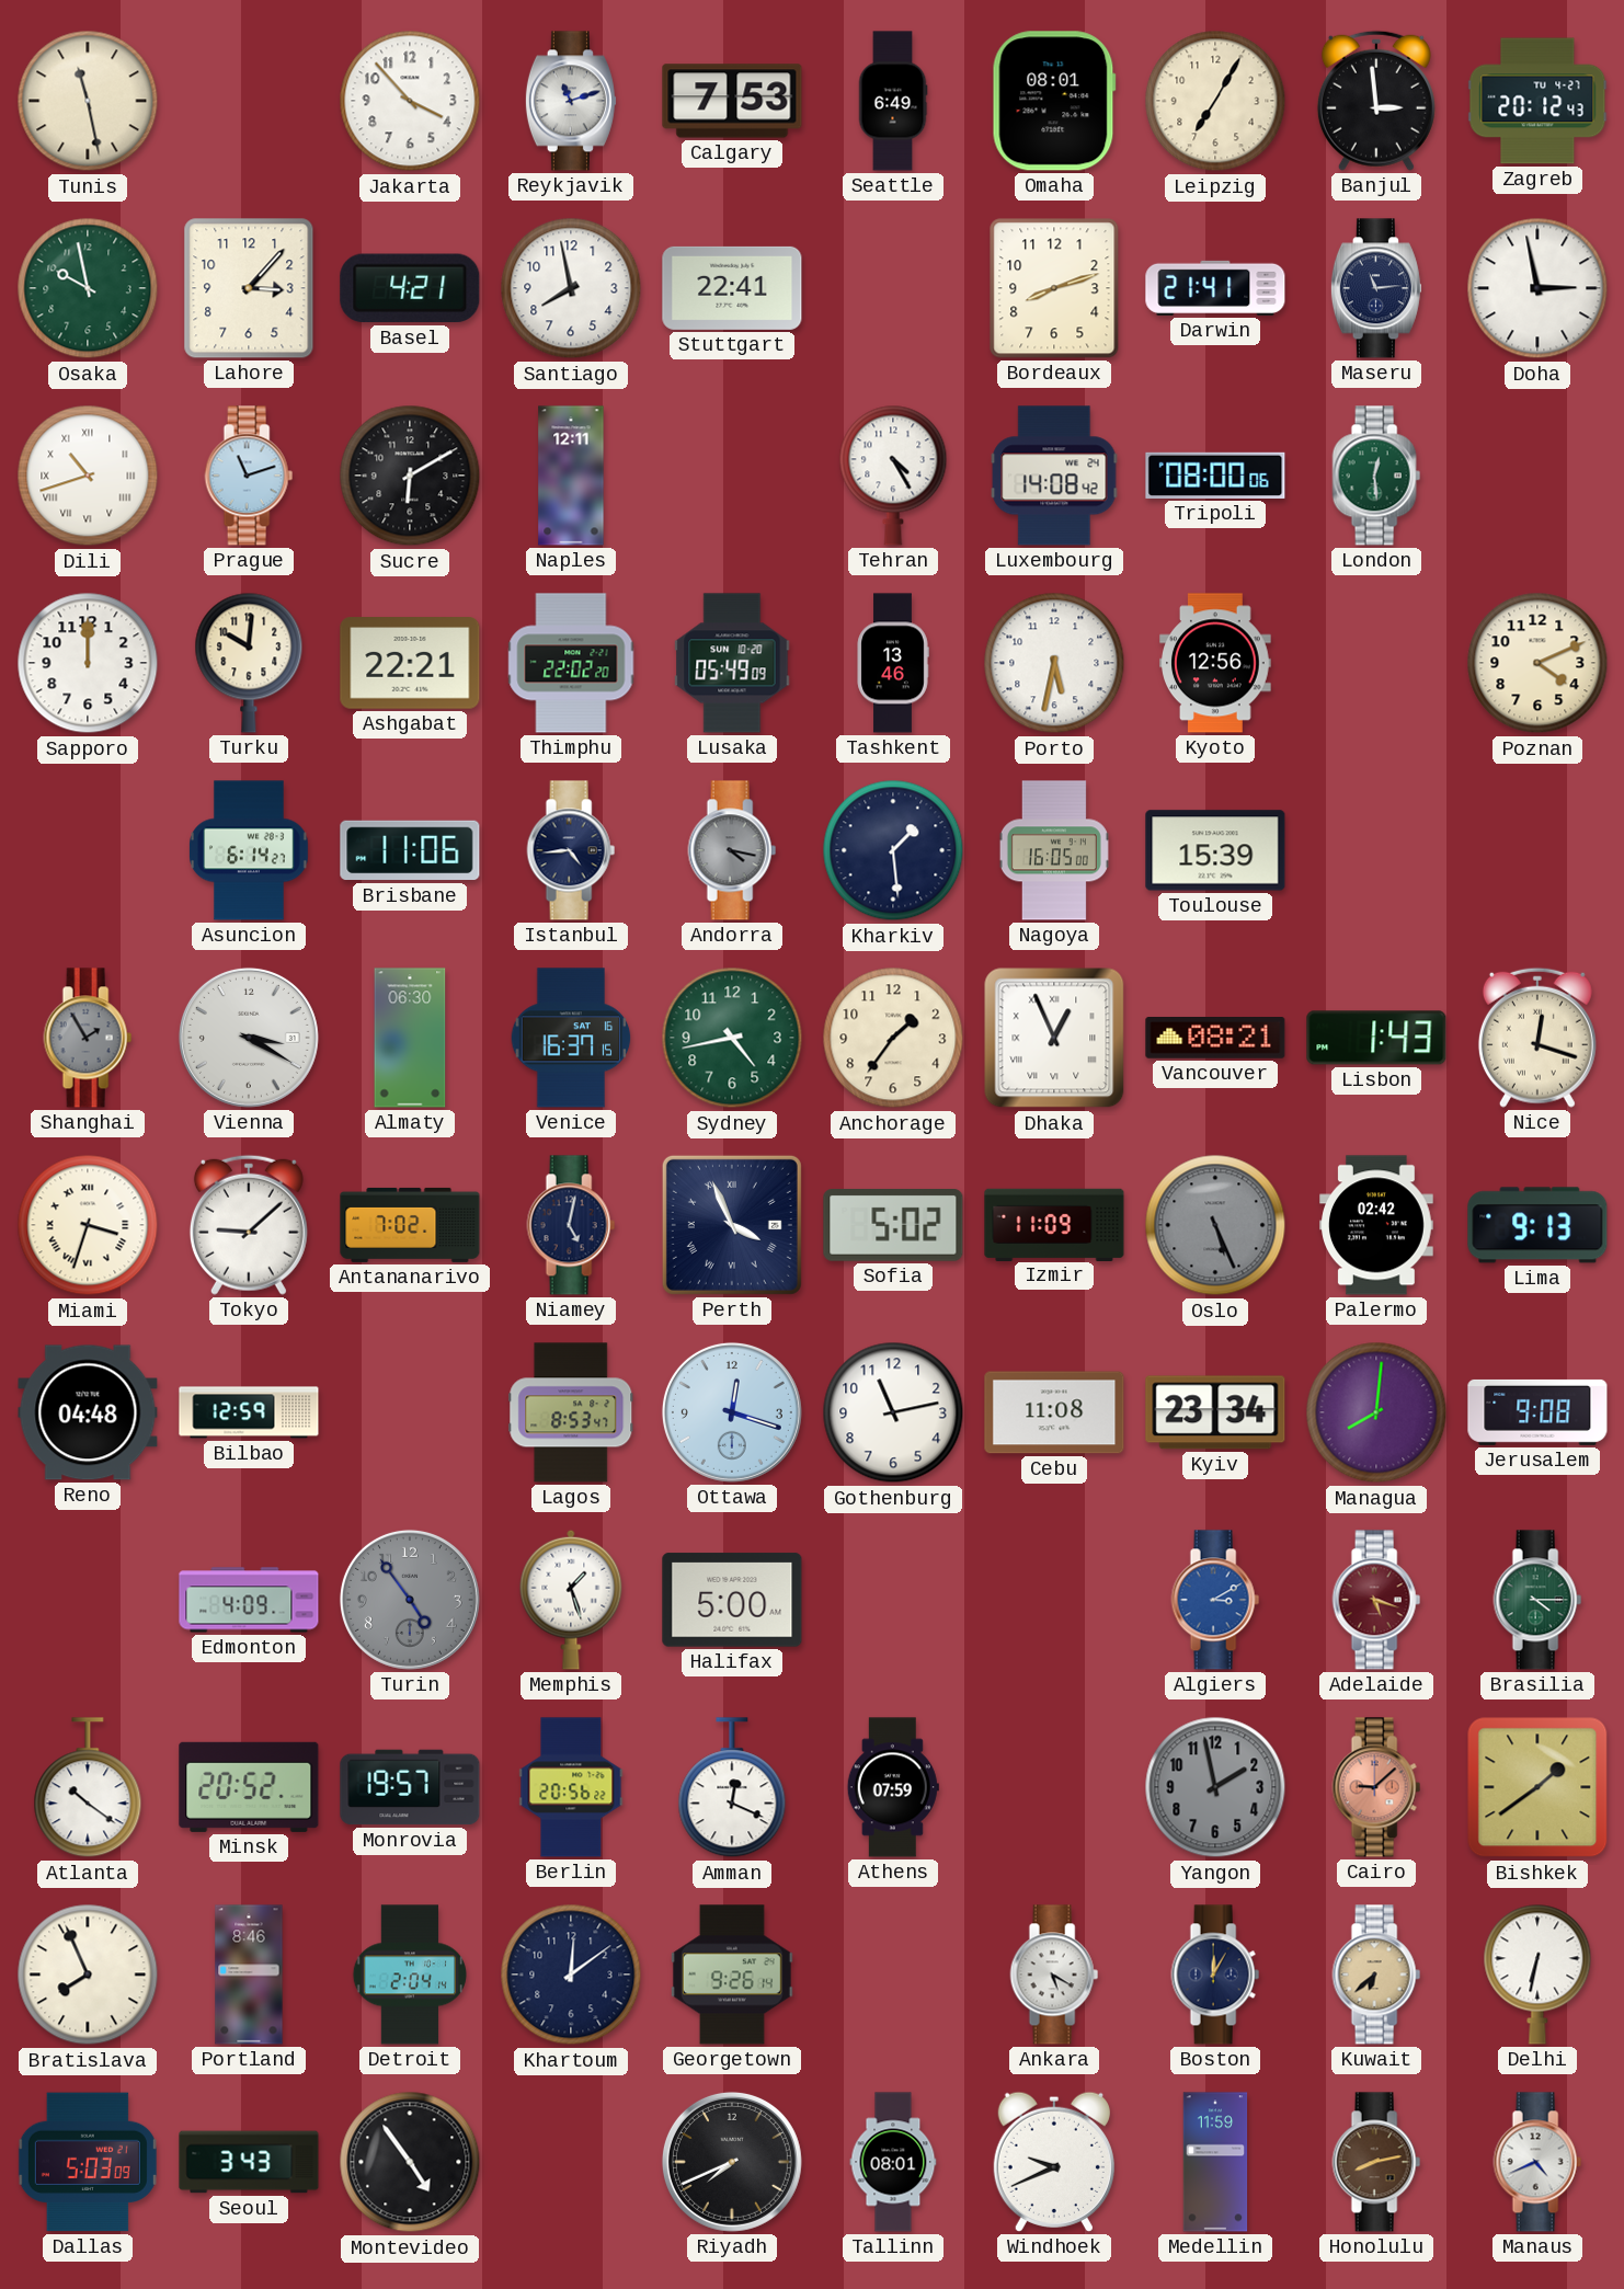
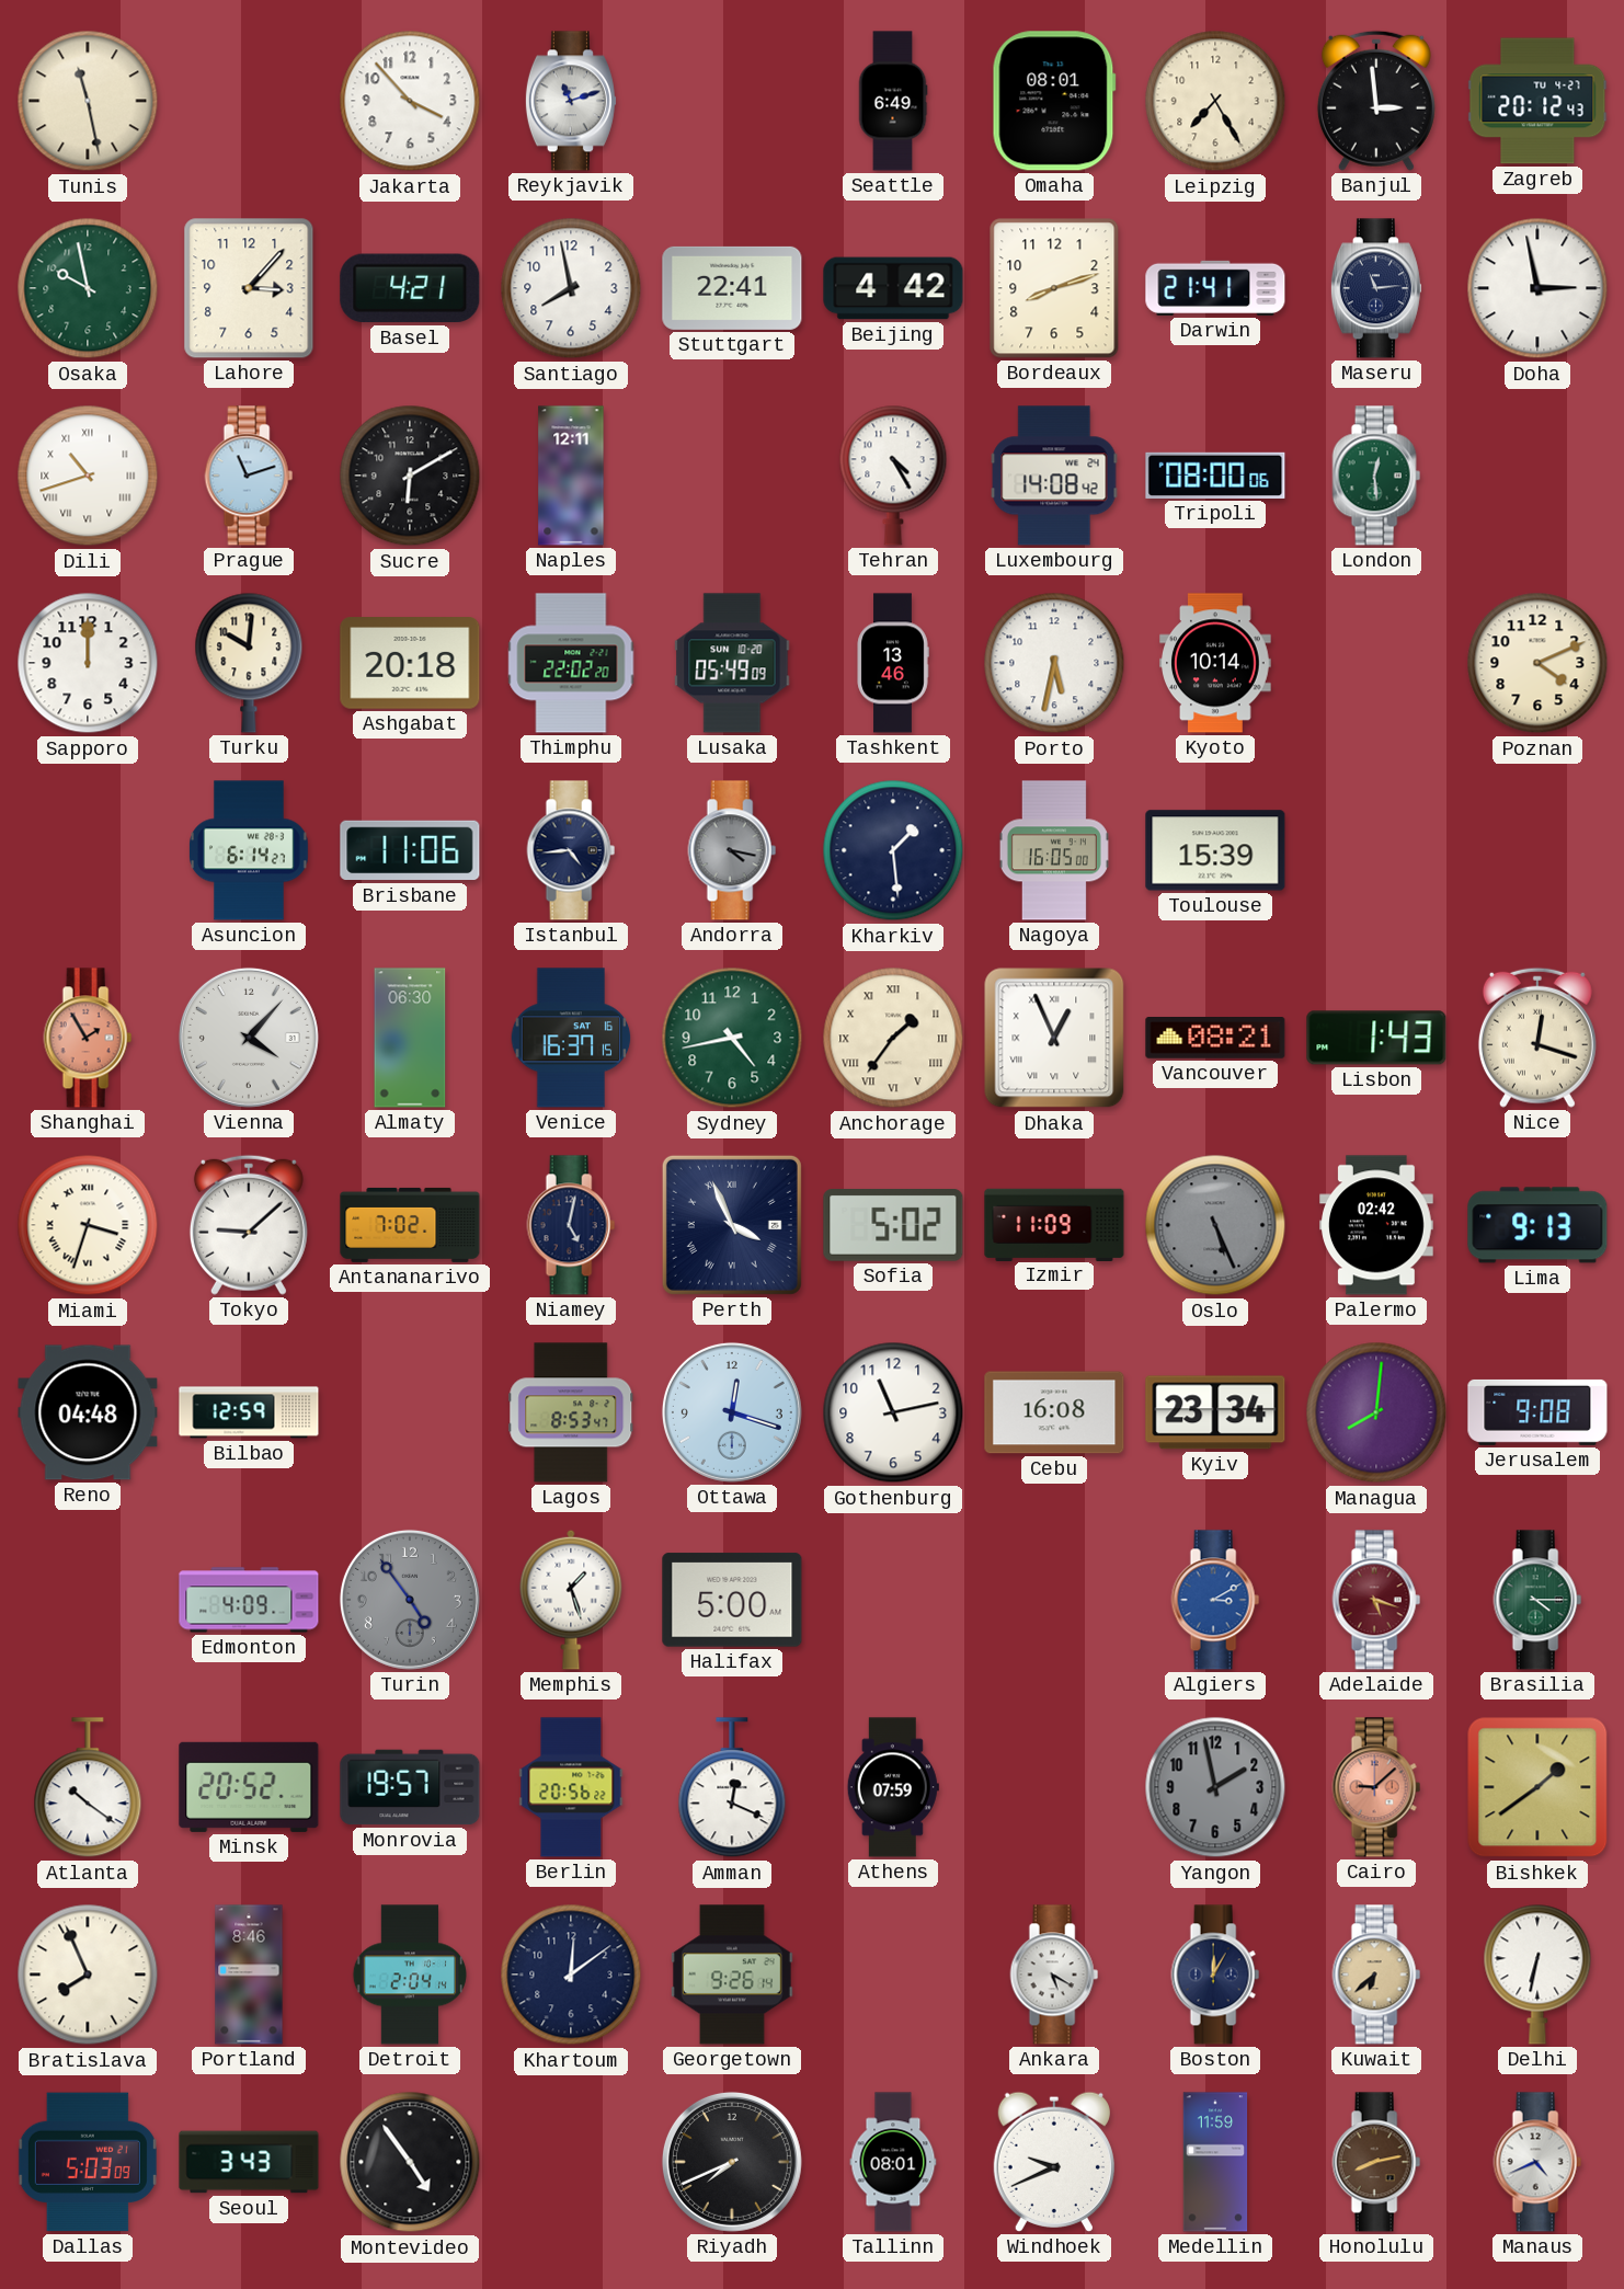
Calgary: 7:53 -> none
Leipzig: 7:05 -> 7:25
Beijing: none -> 4:42
Ashgabat: 22:21 -> 20:18
Kyoto: 12:56 -> 10:14
Shanghai dial: grey -> salmon
Vienna: 3:20 -> 4:07
Anchorage numerals: Arabic -> Roman
Cebu: 11:08 -> 16:08
